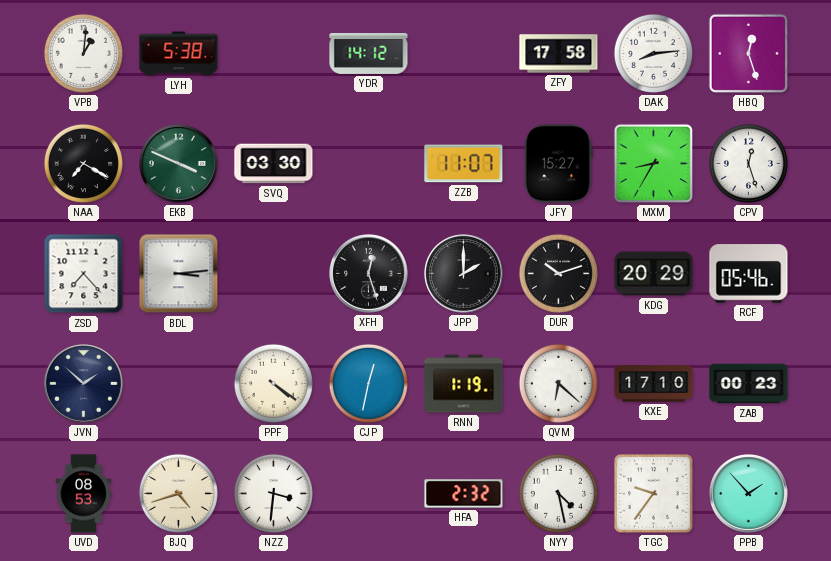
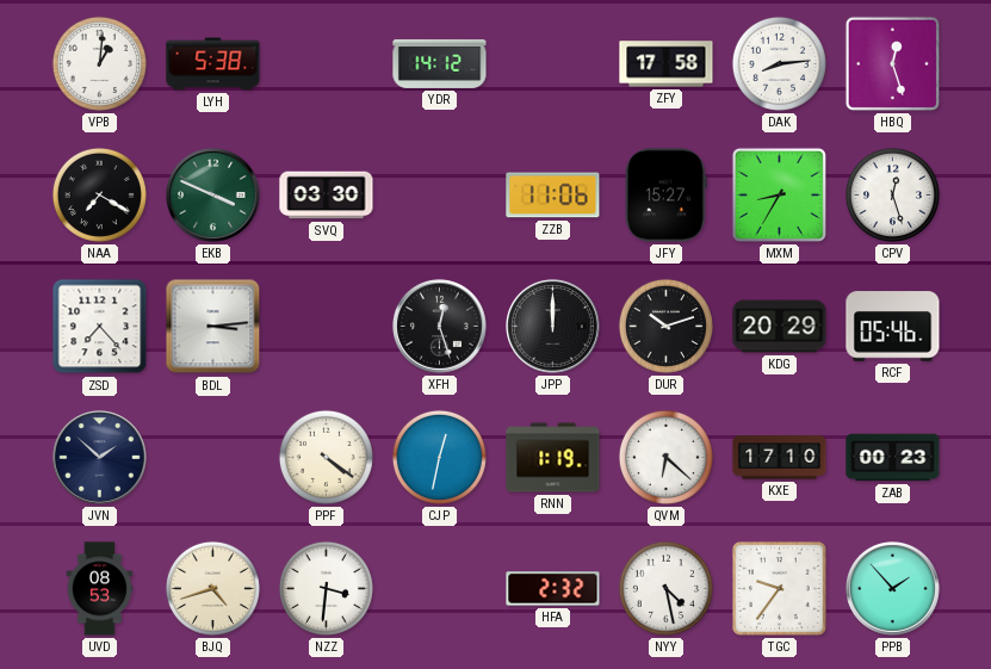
ZZB: 11:07 -> 11:06
JPP: 2:00 -> 12:00
